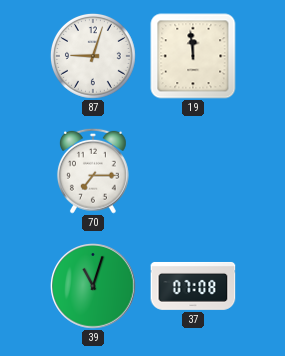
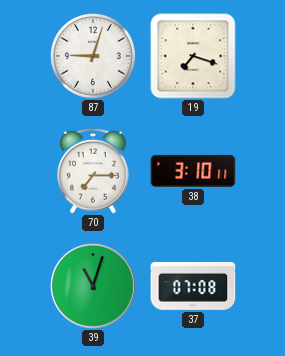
19: 11:59 -> 7:18
38: none -> 3:10
